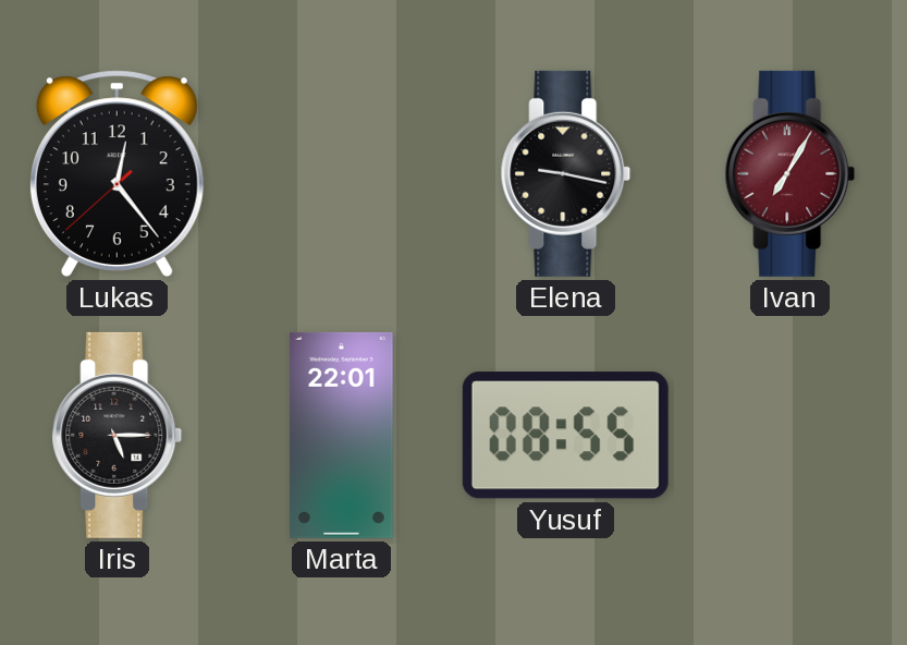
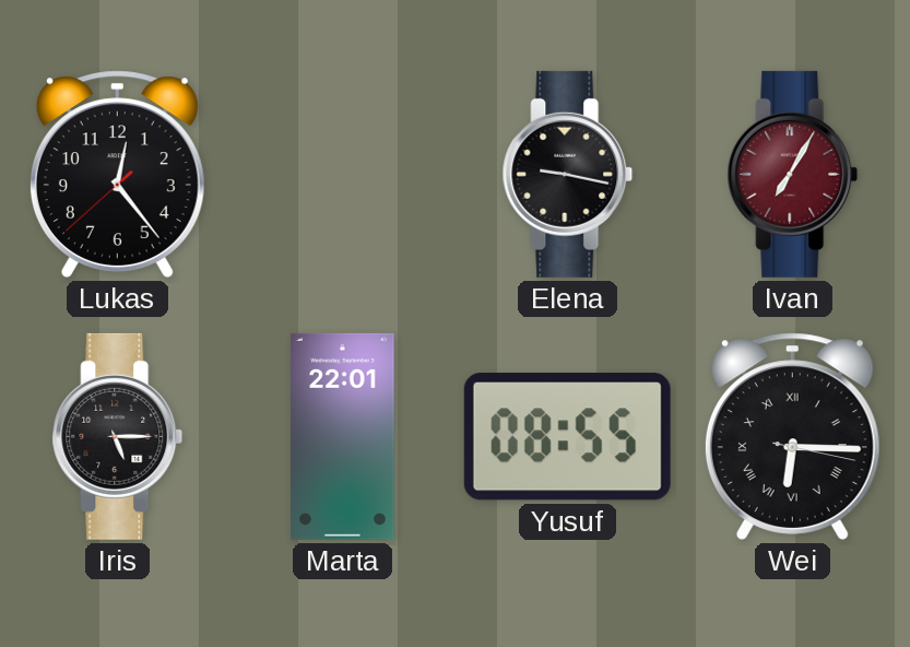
Wei: none -> 6:15
